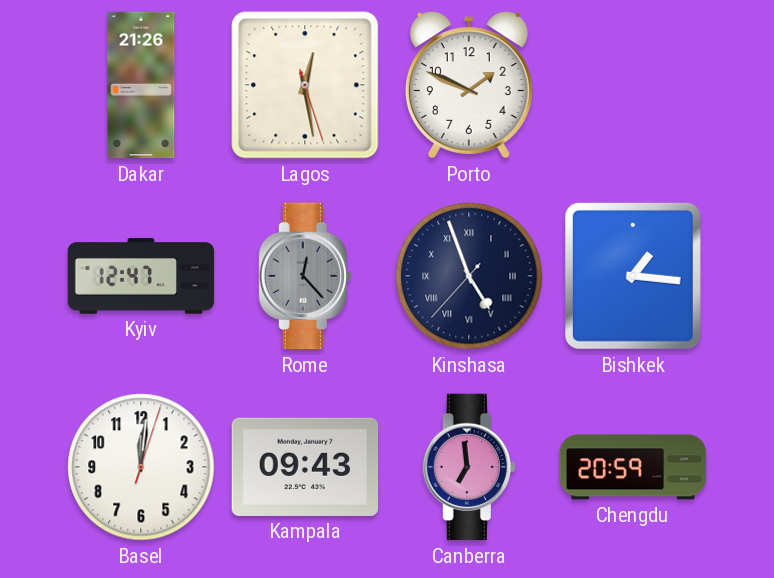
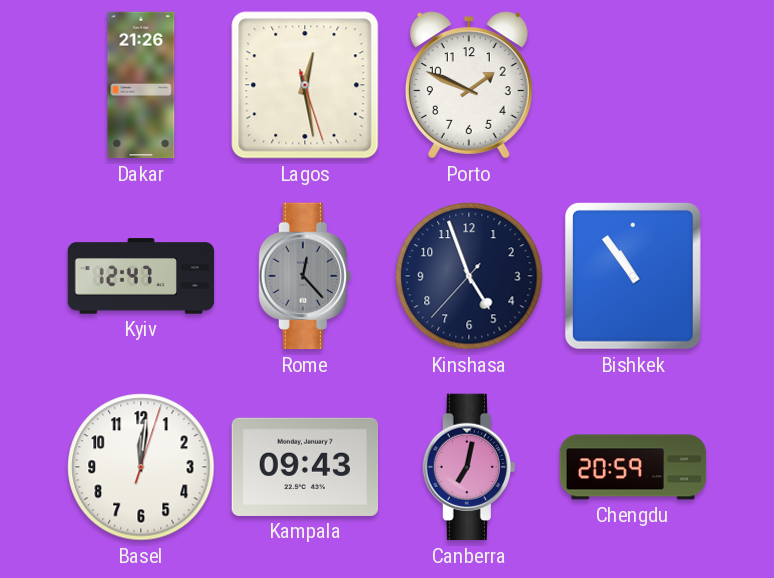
Kinshasa numerals: Roman -> Arabic
Bishkek: 1:16 -> 10:54
Canberra: 6:59 -> 7:02
